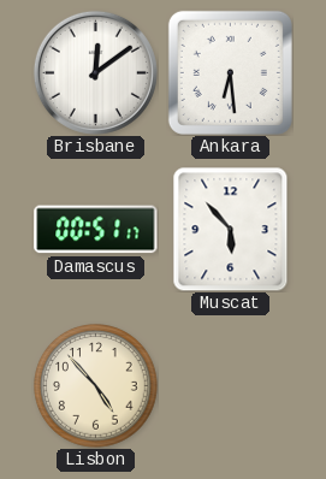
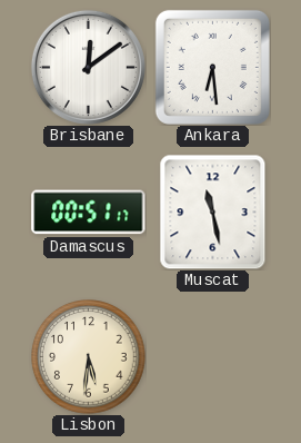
Muscat: 5:53 -> 11:28
Lisbon: 4:53 -> 5:31
